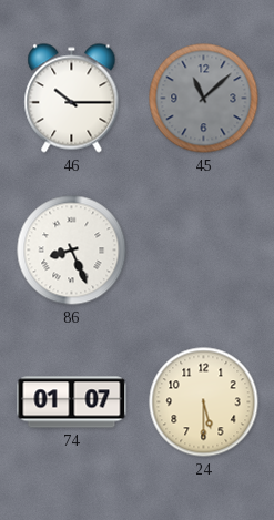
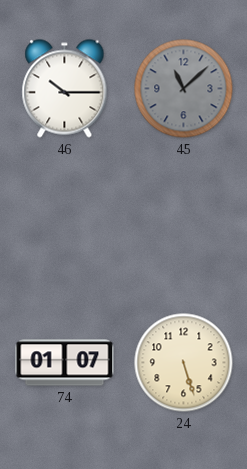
86: 8:26 -> none
24: 5:30 -> 5:27
